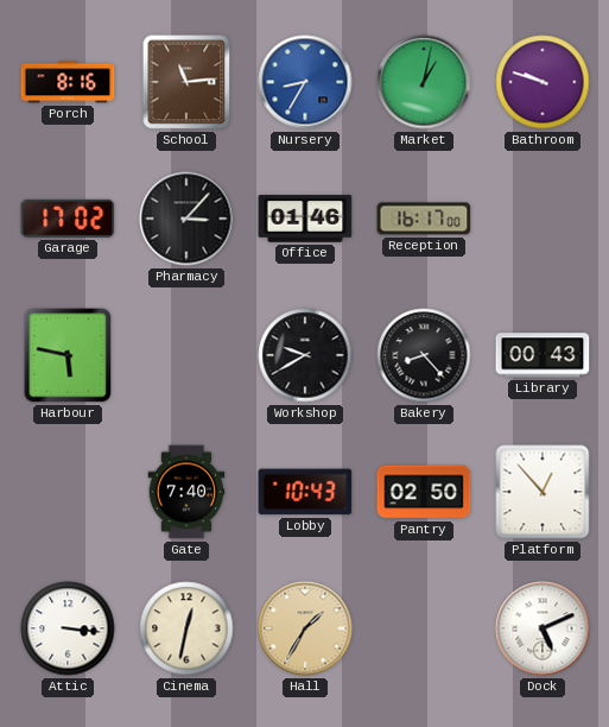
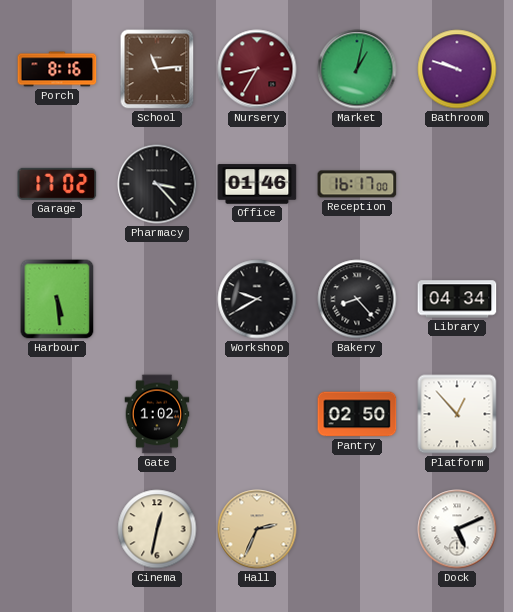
Nursery dial: blue -> burgundy
Pharmacy: 3:07 -> 3:23
Harbour: 5:47 -> 5:29
Library: 00:43 -> 04:34
Gate: 7:40 -> 1:02
Lobby: 10:43 -> none
Attic: 3:16 -> none
Hall: 1:35 -> 2:34
